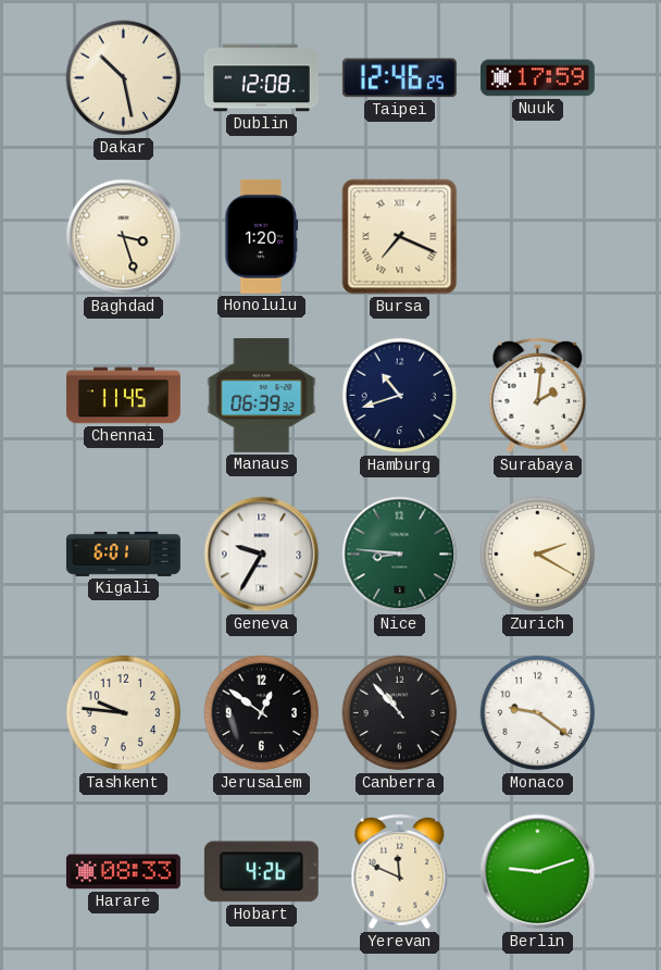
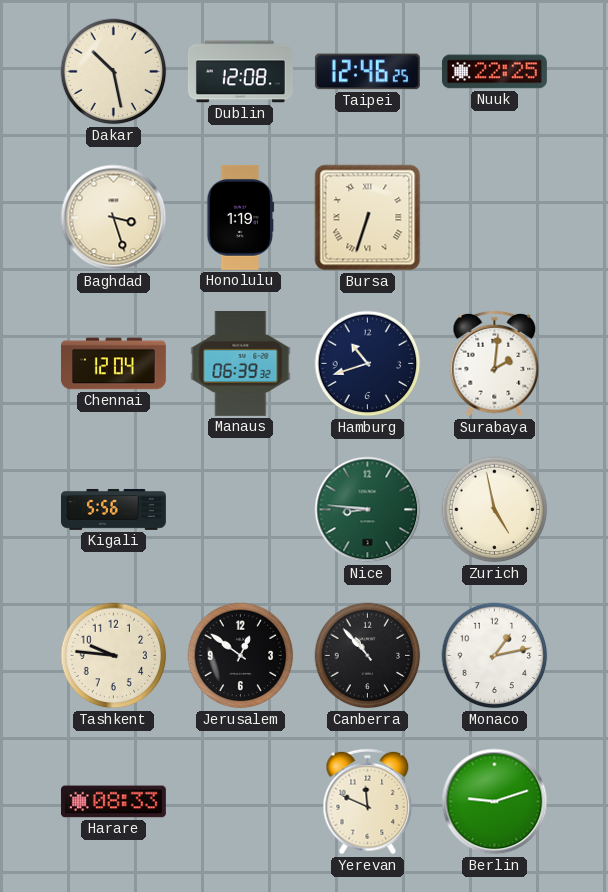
Nuuk: 17:59 -> 22:25
Honolulu: 1:20 -> 1:19
Bursa: 7:19 -> 6:33
Chennai: 11:45 -> 12:04
Kigali: 6:01 -> 5:56
Geneva: 9:35 -> none
Zurich: 2:20 -> 4:58
Monaco: 9:21 -> 1:13
Hobart: 4:26 -> none
